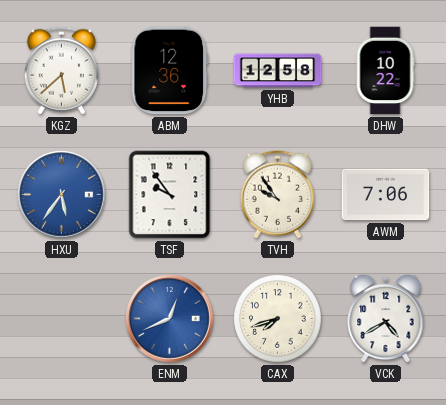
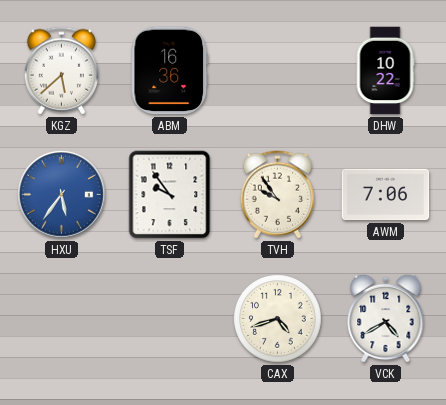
ABM: 12:36 -> 16:36
YHB: 12:58 -> none
ENM: 12:41 -> none
CAX: 7:42 -> 4:42
